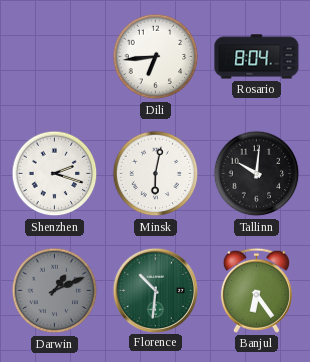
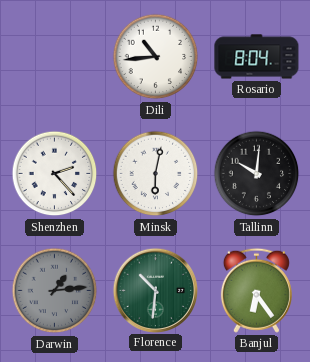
Dili: 6:44 -> 10:44
Shenzhen: 2:18 -> 2:23
Darwin: 1:11 -> 1:14
